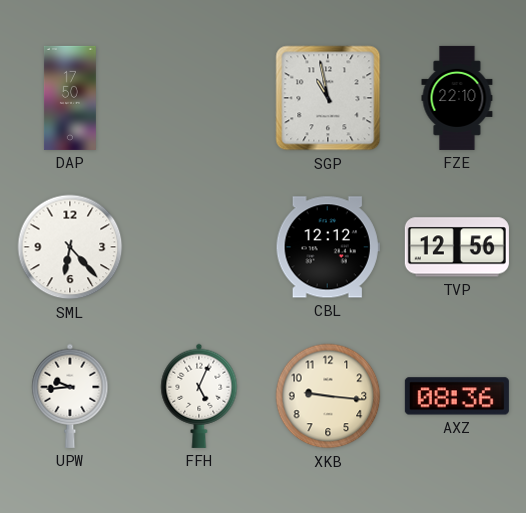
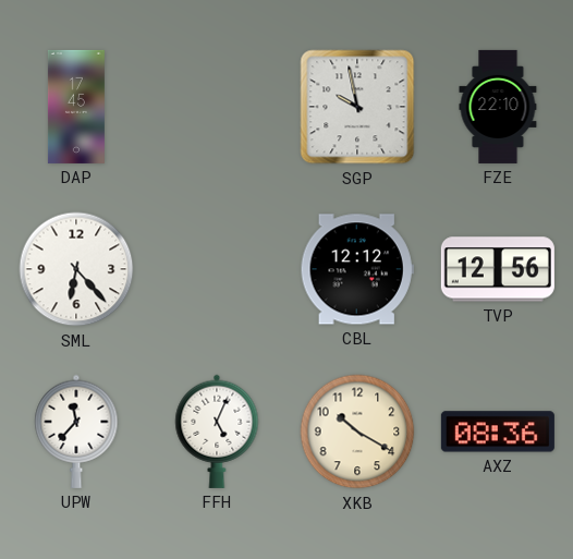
DAP: 17:50 -> 17:45
SGP: 10:58 -> 9:58
UPW: 9:44 -> 11:37
XKB: 9:16 -> 10:20
